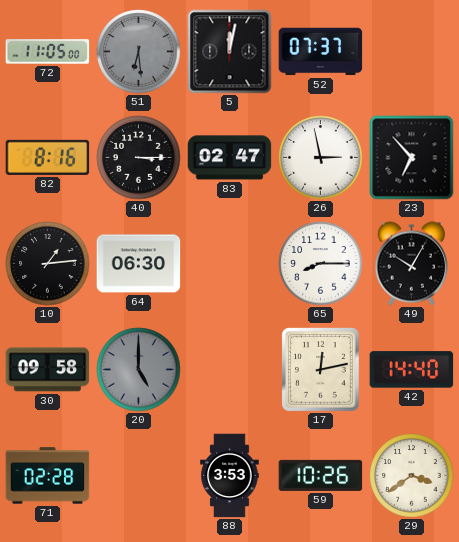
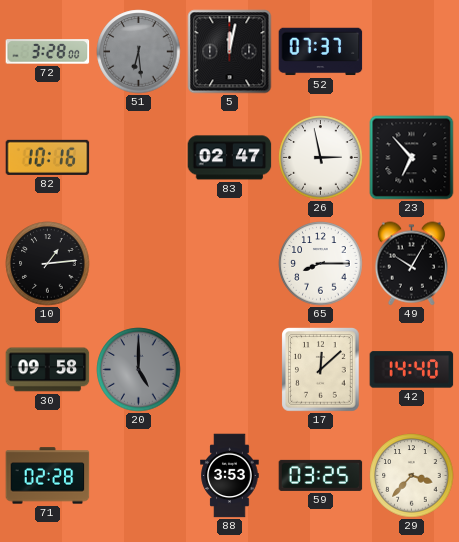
72: 11:05 -> 3:28
82: 8:16 -> 10:16
40: 3:15 -> none
64: 06:30 -> none
17: 12:13 -> 12:08
59: 10:26 -> 03:25
29: 3:39 -> 3:37
